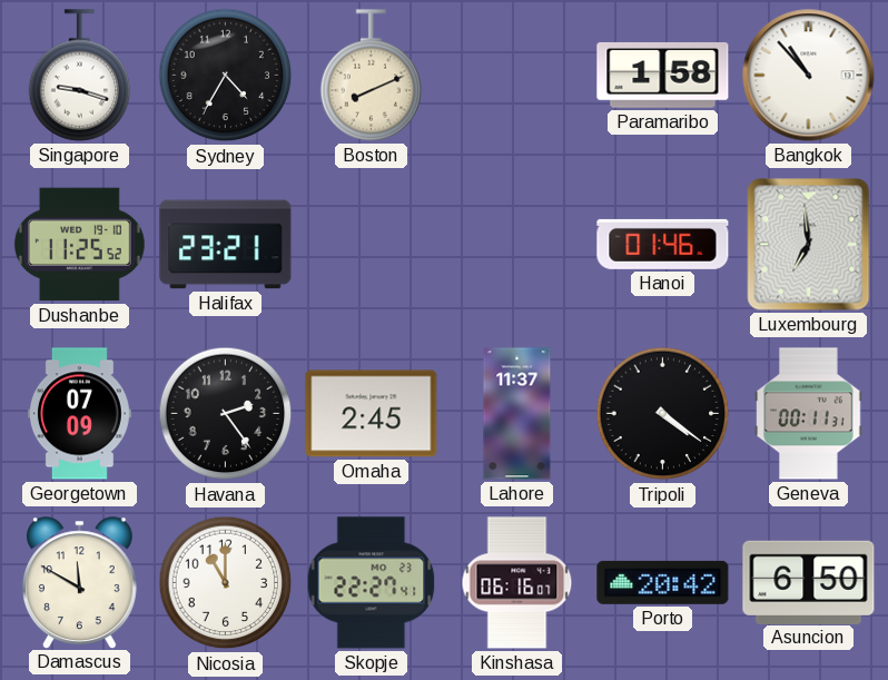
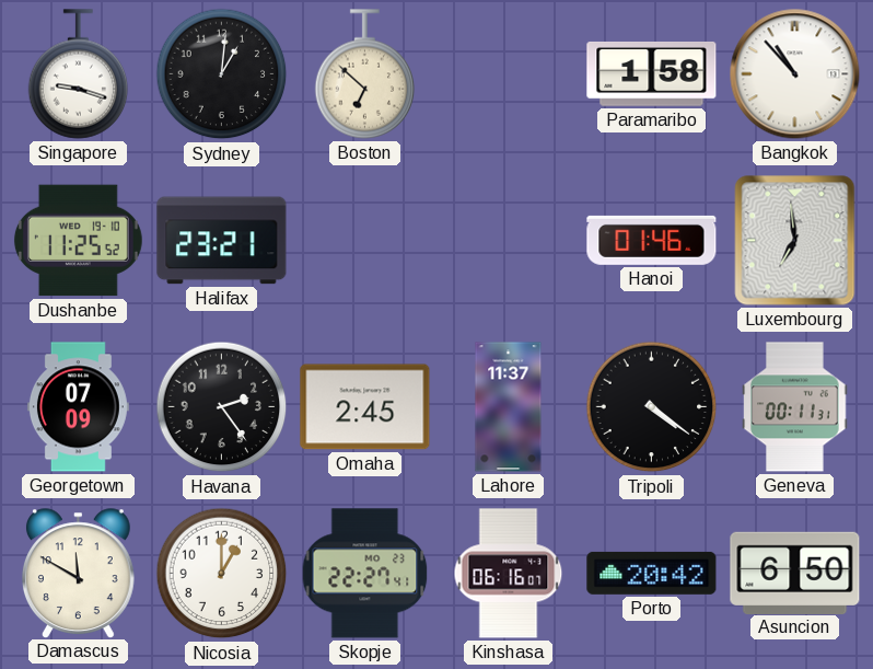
Sydney: 4:35 -> 1:01
Boston: 8:11 -> 6:52
Nicosia: 11:00 -> 1:00
